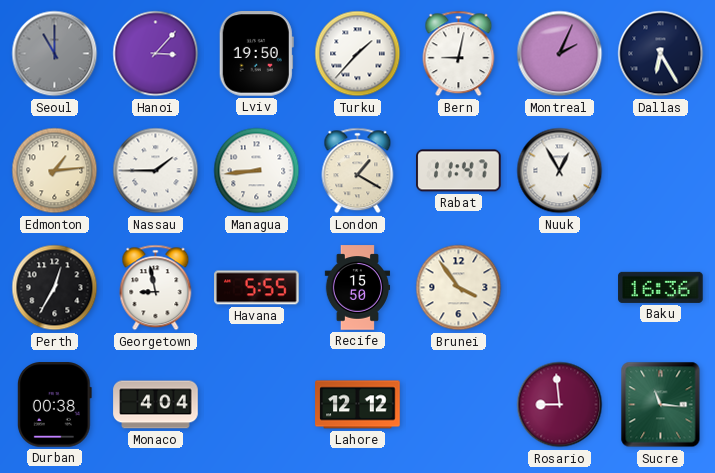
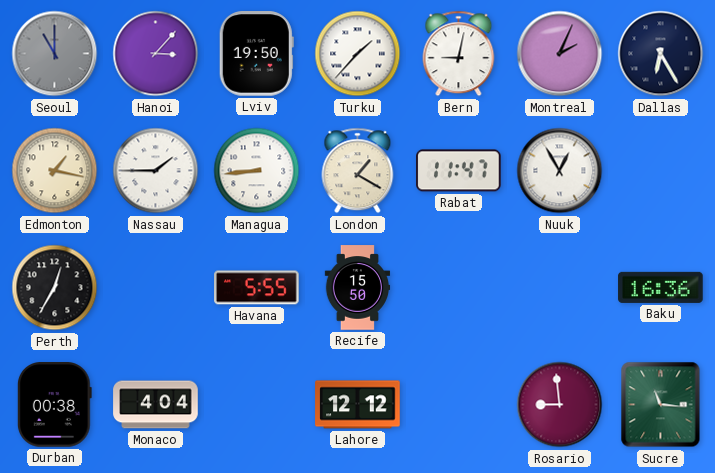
Edmonton: 1:14 -> 1:17
Georgetown: 8:58 -> none
Brunei: 3:54 -> none
